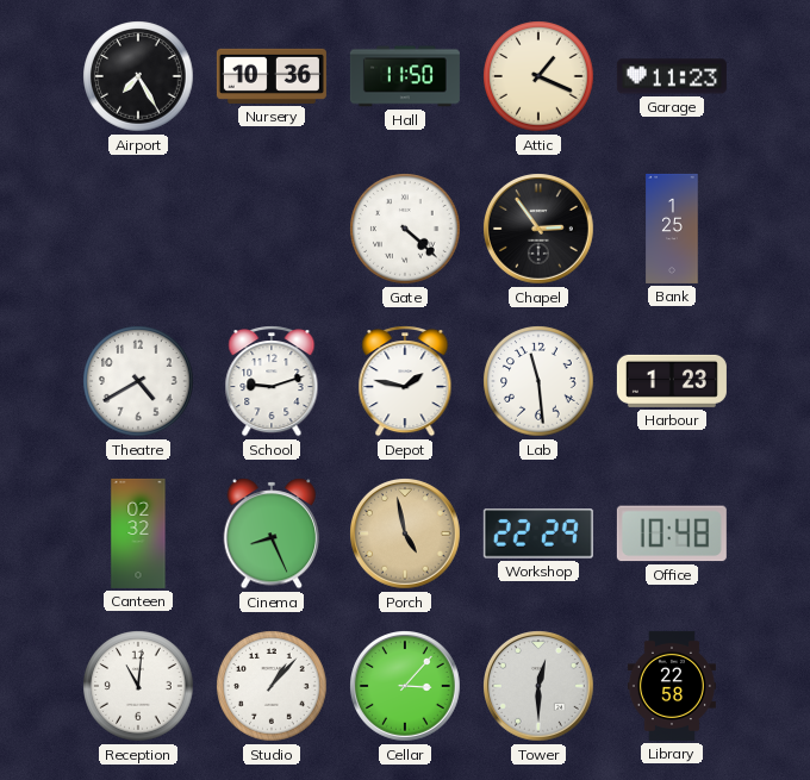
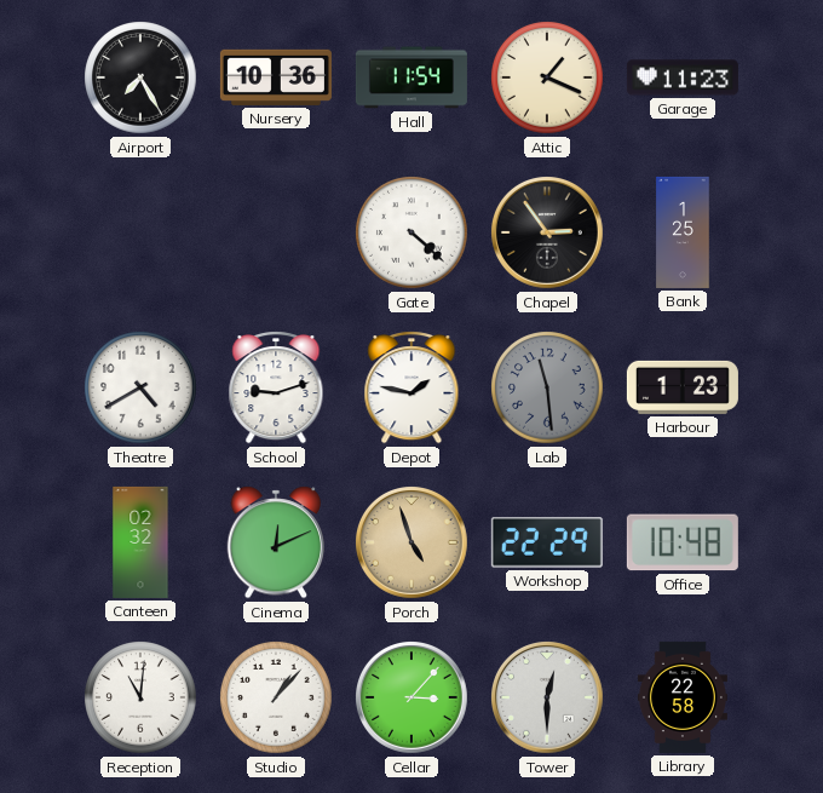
Hall: 11:50 -> 11:54
Lab dial: white -> grey
Cinema: 8:26 -> 12:11
Porch: 4:58 -> 4:57
